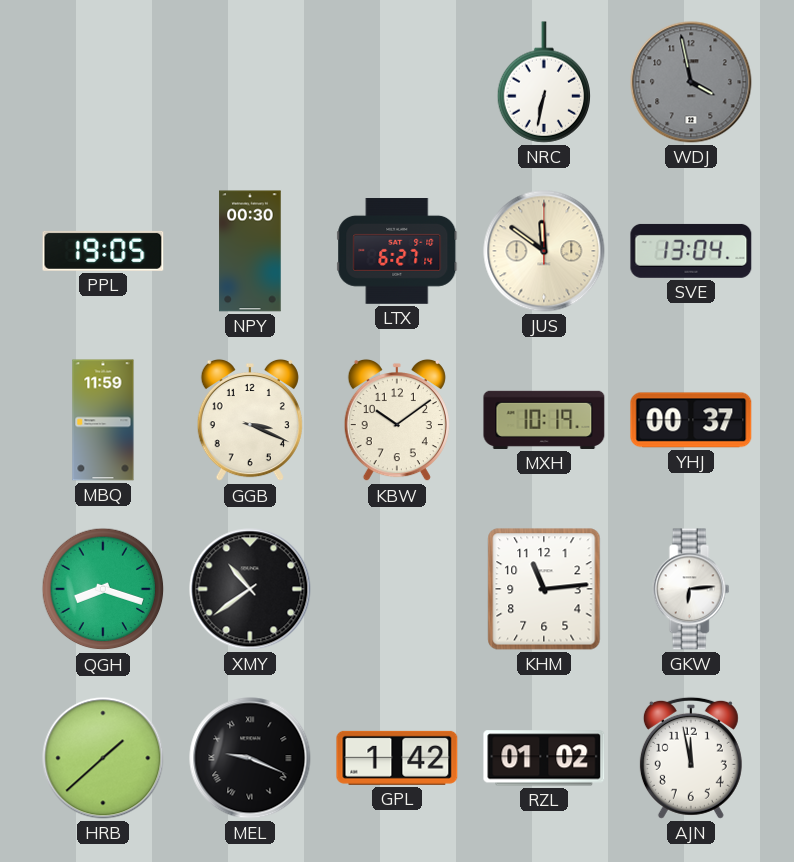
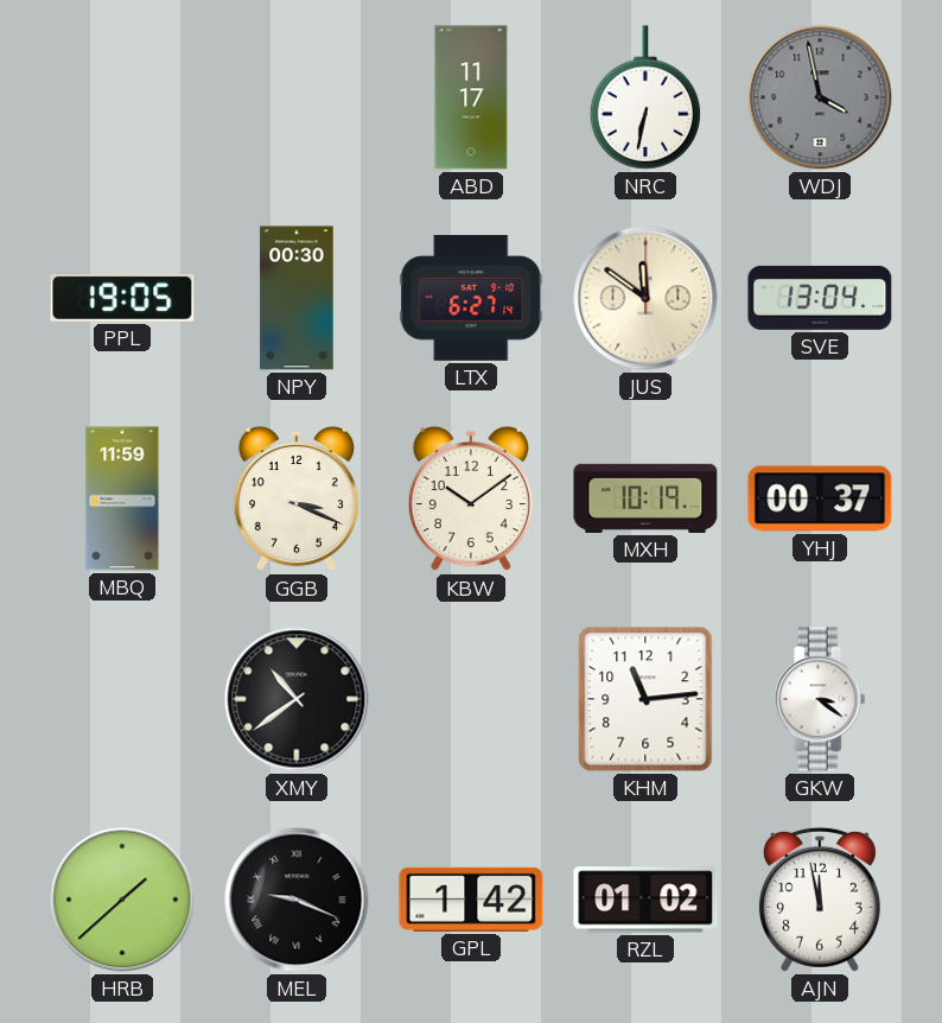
ABD: none -> 11:17
QGH: 8:18 -> none
GKW: 6:14 -> 3:21
